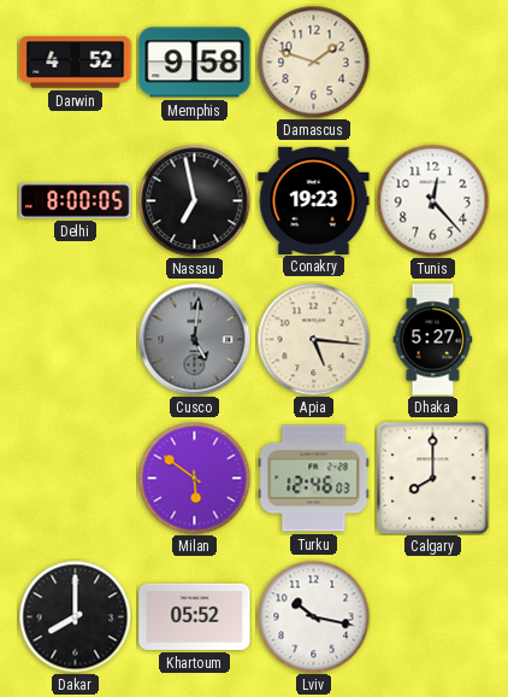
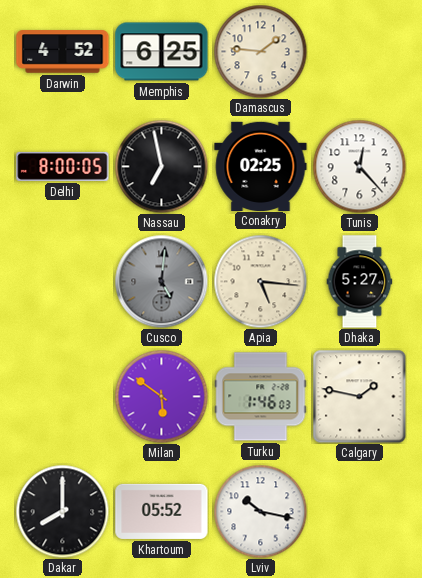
Memphis: 9:58 -> 6:25
Damascus: 1:48 -> 1:46
Conakry: 19:23 -> 02:25
Turku: 12:46 -> 1:46
Calgary: 8:00 -> 1:47
